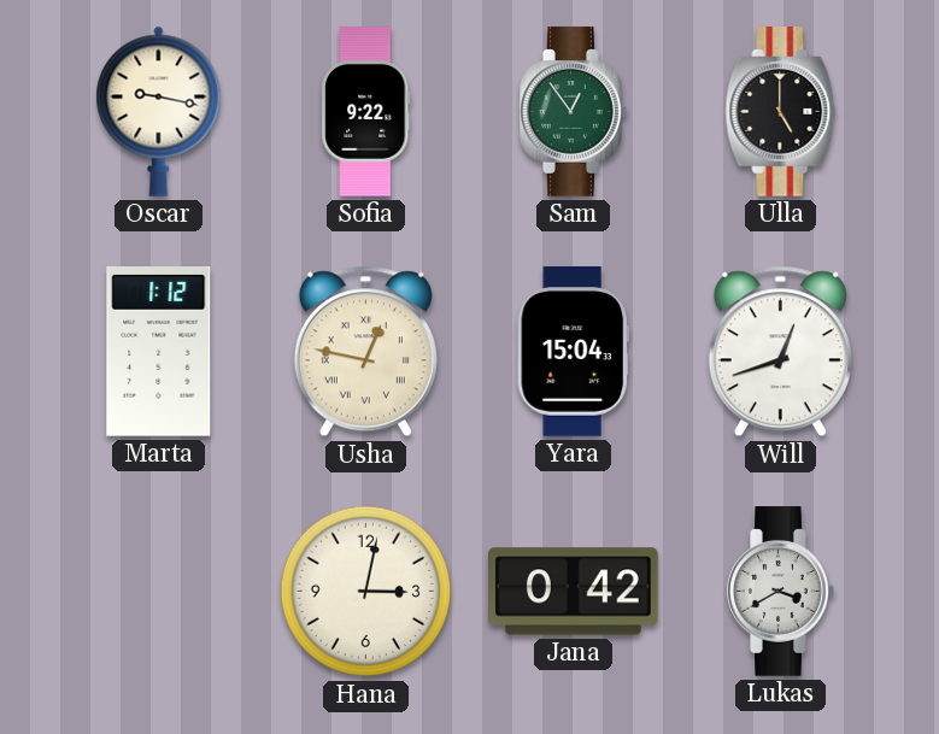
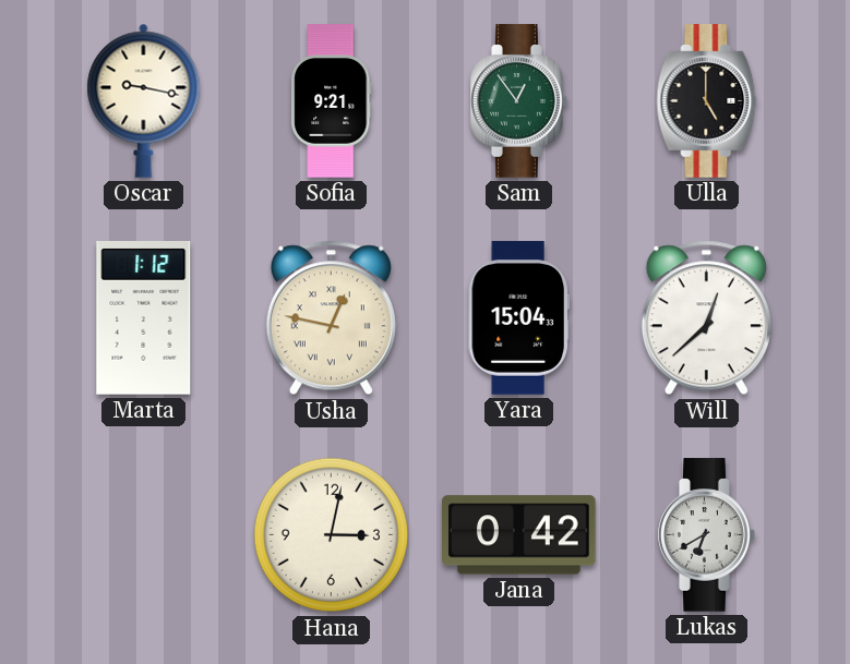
Sofia: 9:22 -> 9:21
Will: 12:42 -> 12:38
Lukas: 3:40 -> 6:40
